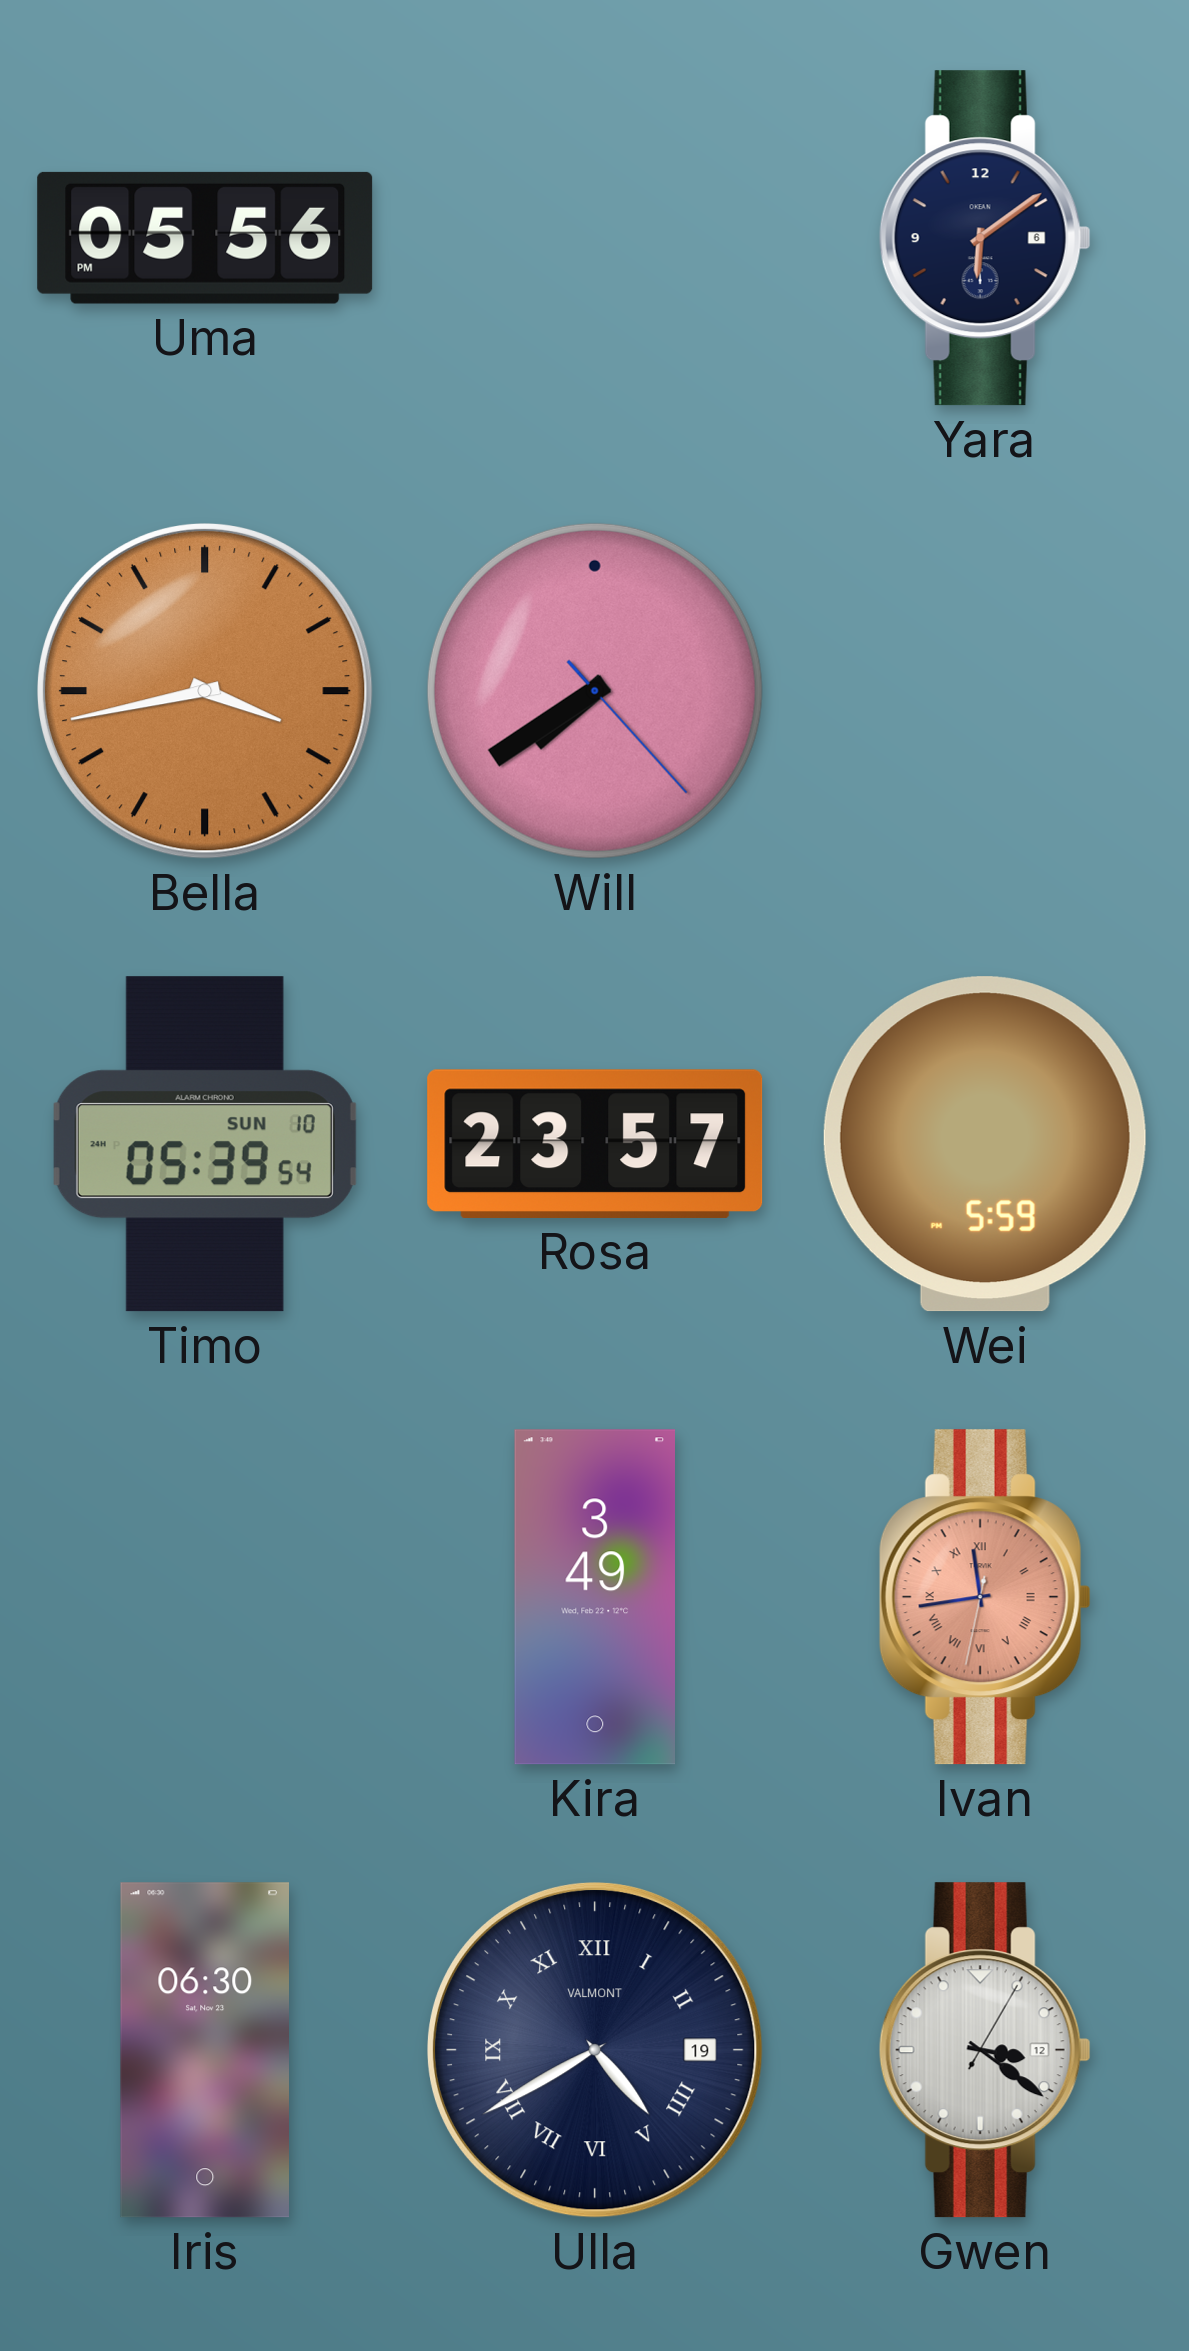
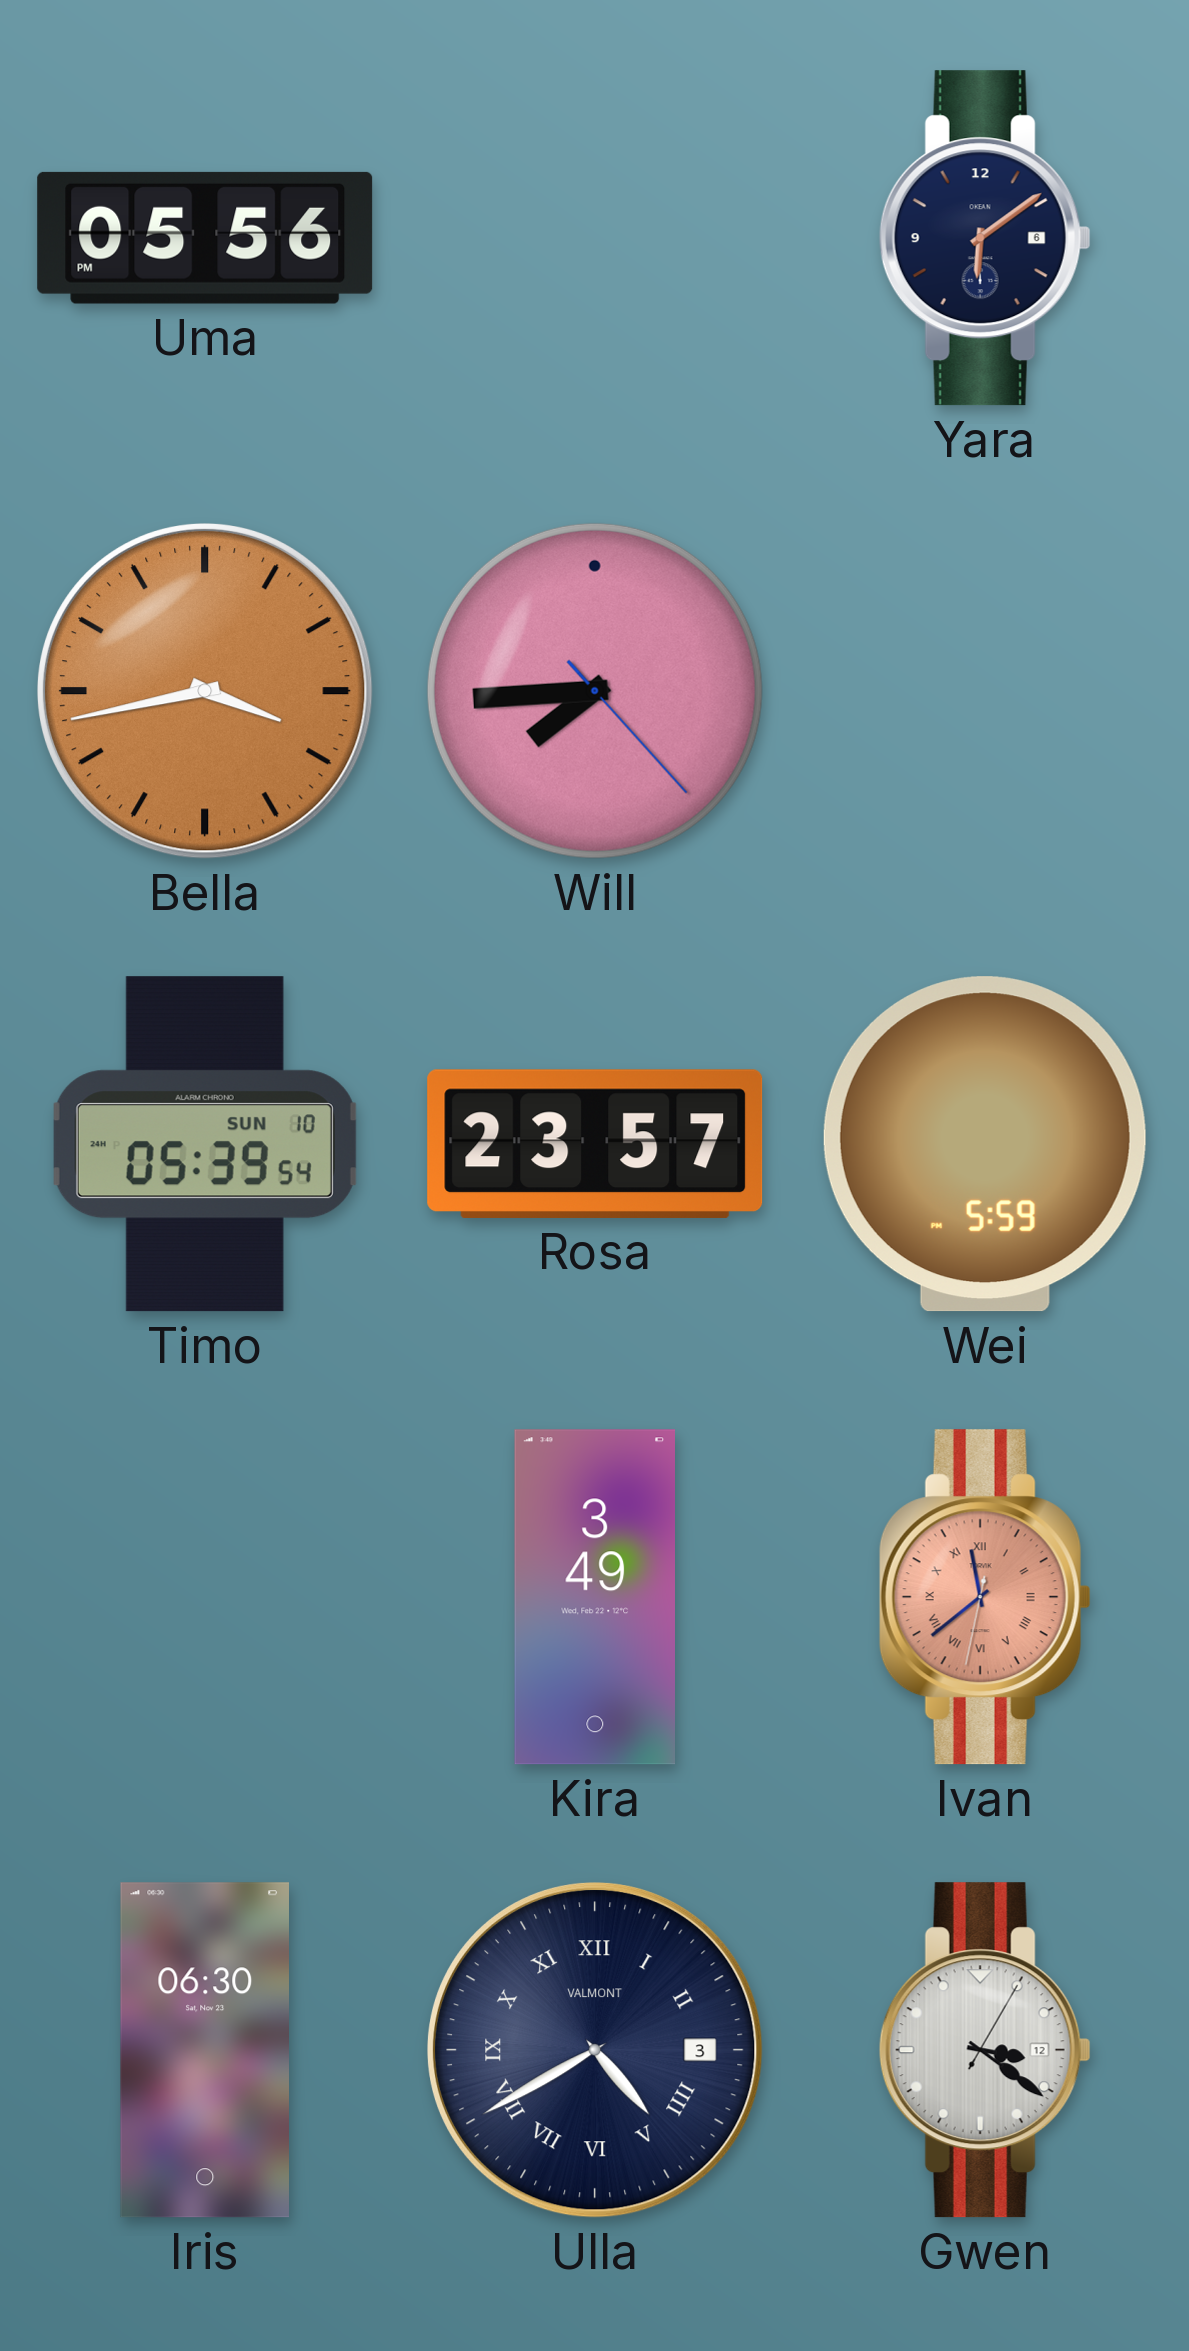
Will: 7:39 -> 7:44
Ivan: 11:43 -> 11:38
Ulla date: 19 -> 3
